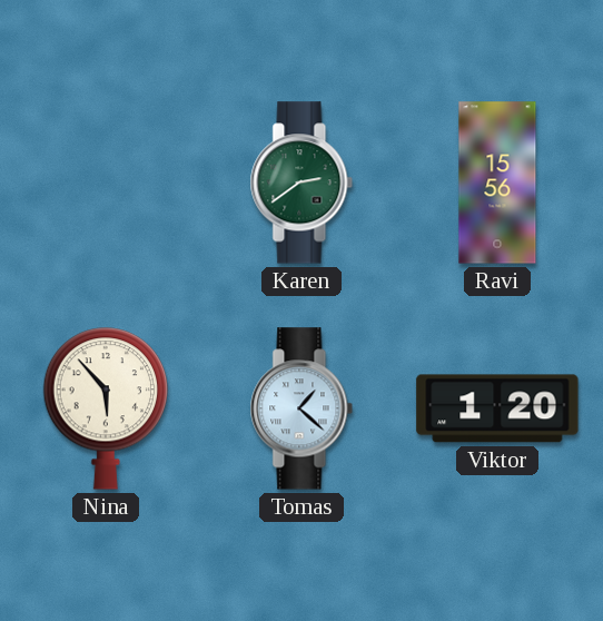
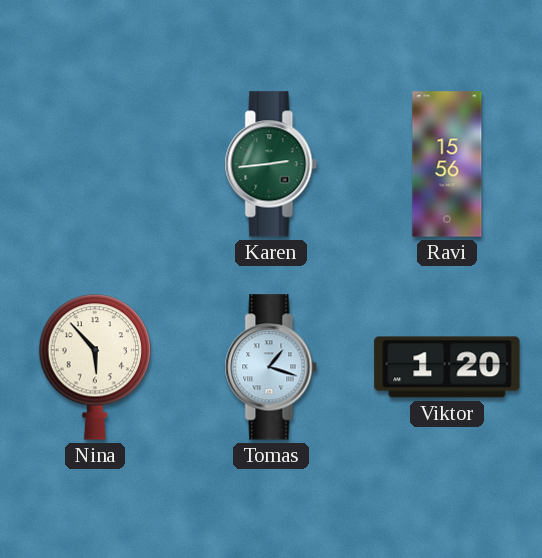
Karen: 2:39 -> 2:44
Tomas: 1:22 -> 1:18
